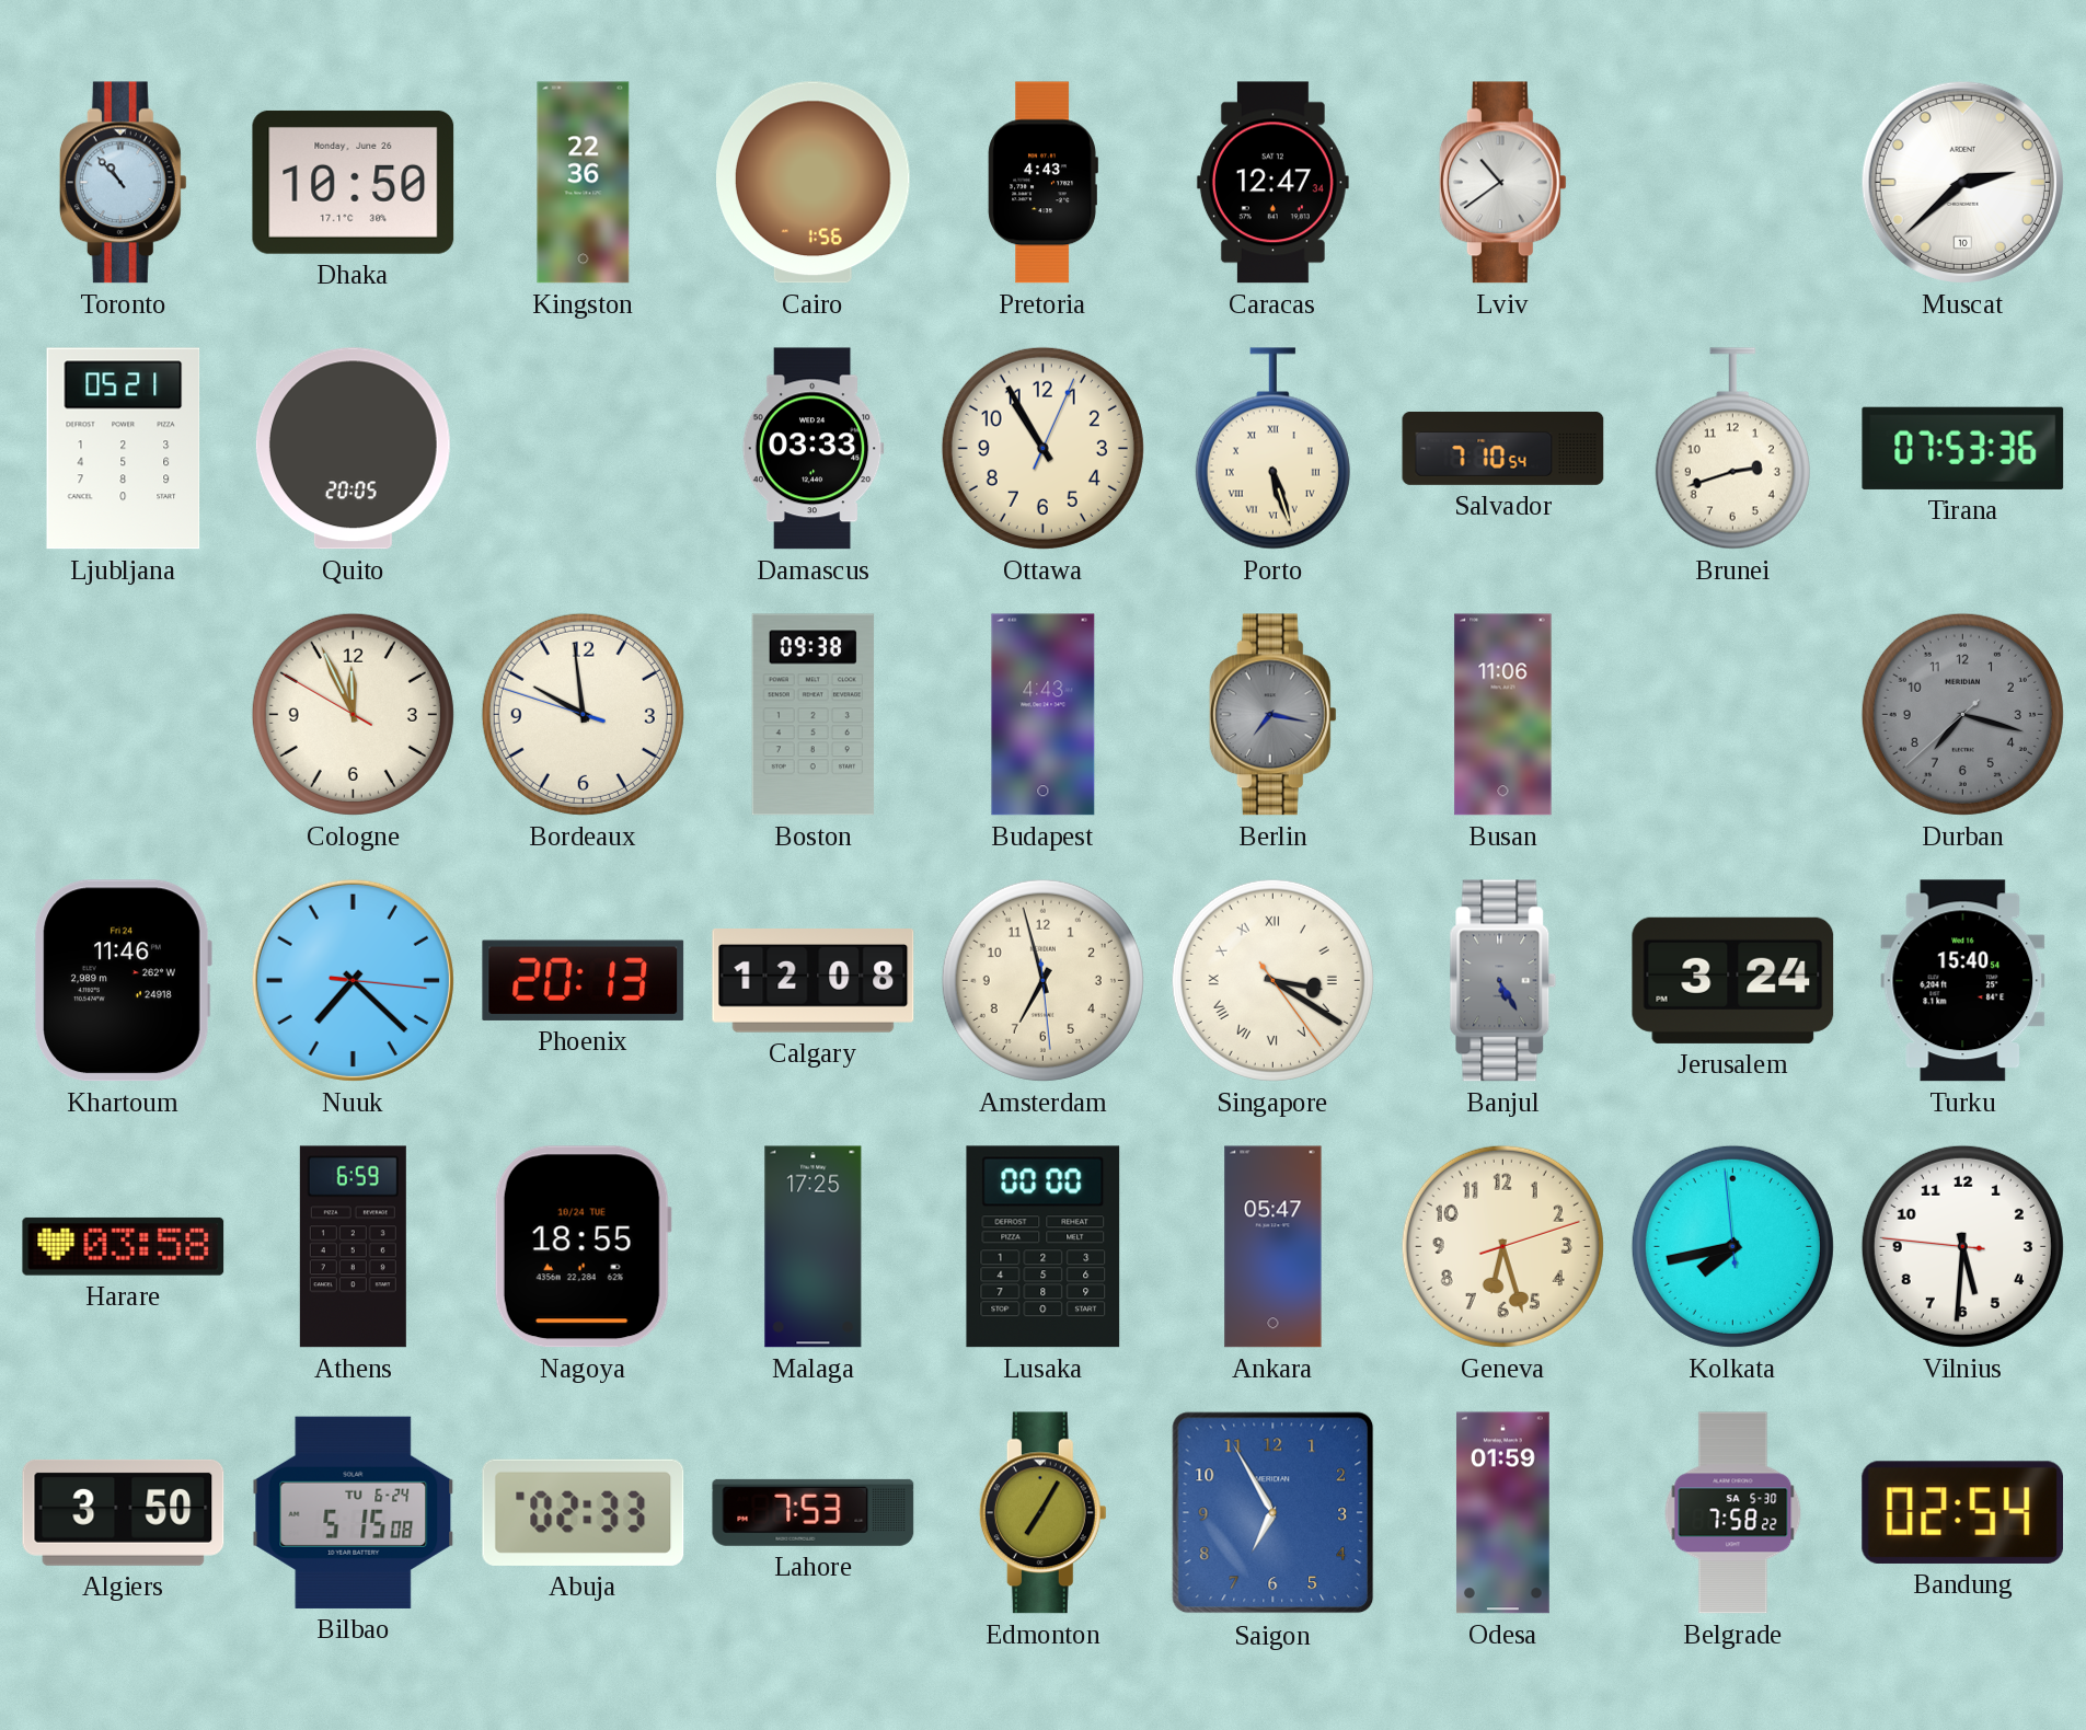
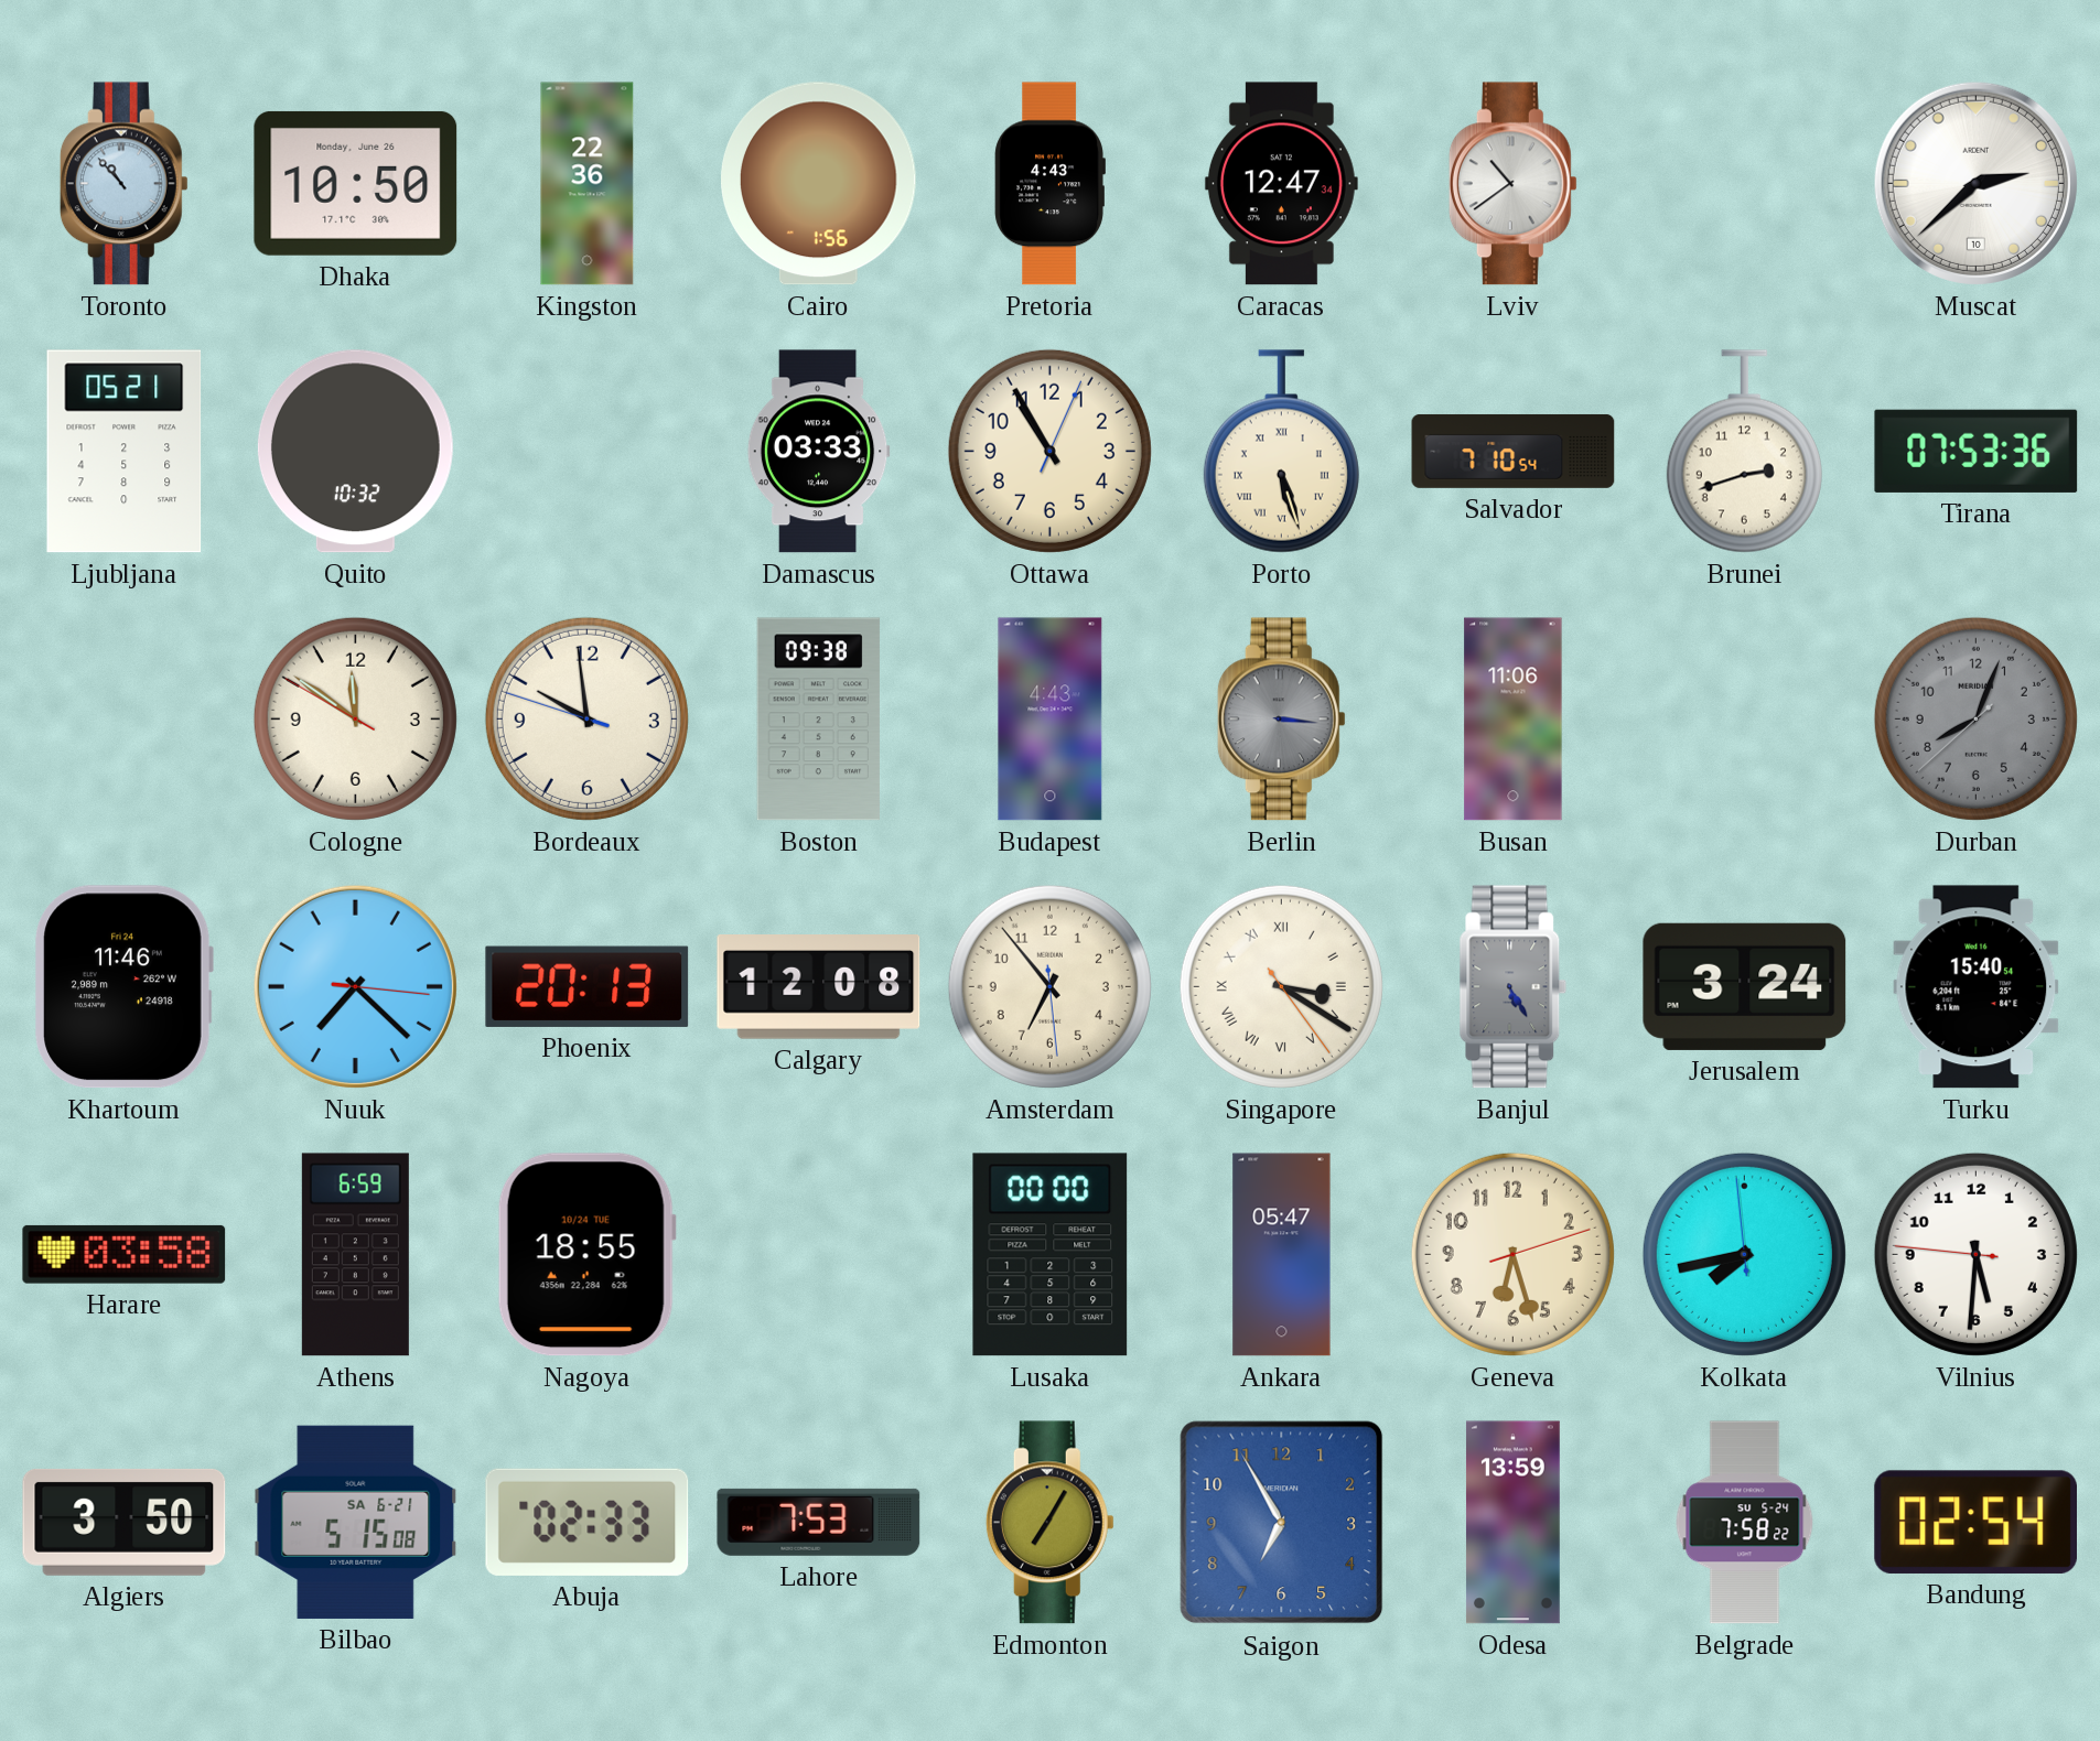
Quito: 20:05 -> 10:32
Cologne: 11:55 -> 11:50
Berlin: 7:17 -> 3:16
Durban: 7:17 -> 8:03
Amsterdam: 6:57 -> 6:53
Malaga: 17:25 -> none
Bilbao date: TU 6-24 -> SA 6-21
Odesa: 01:59 -> 13:59
Belgrade date: SA 5-30 -> SU 5-24
